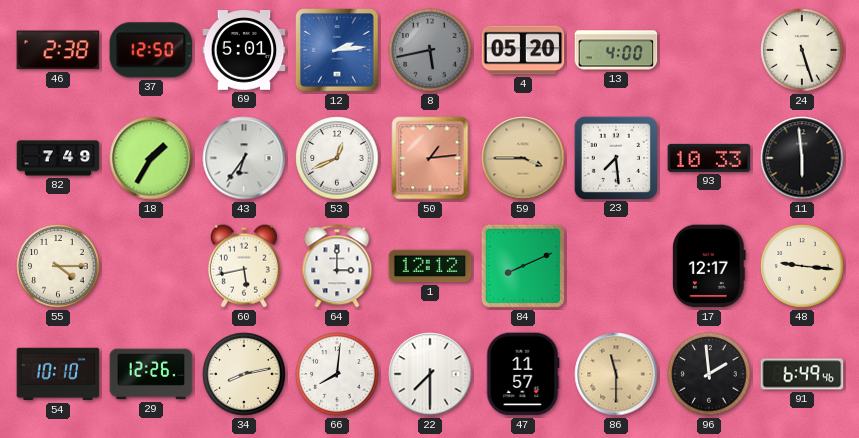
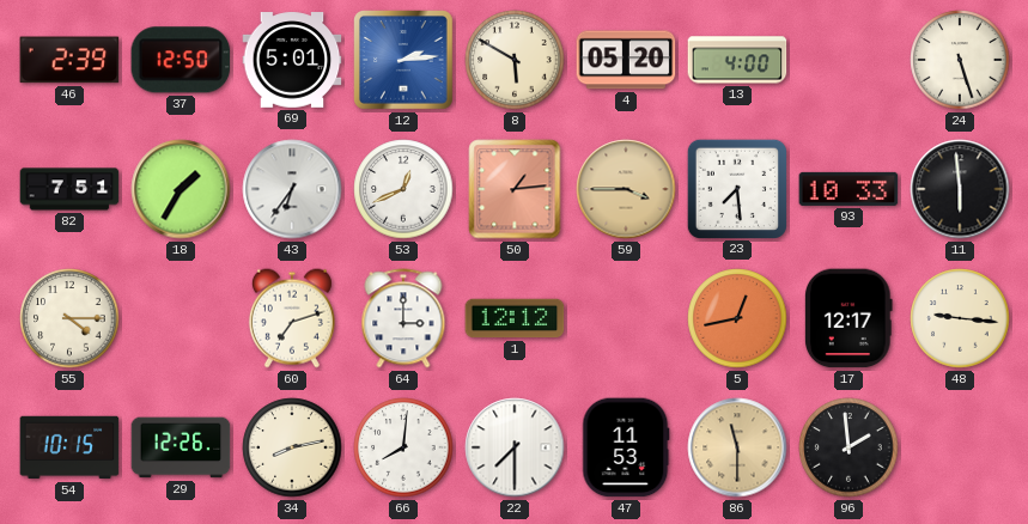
46: 2:38 -> 2:39
8: 5:43 -> 5:50
8 dial: grey -> cream
82: 7:49 -> 7:51
60: 5:43 -> 7:12
84: 8:11 -> none
5: none -> 12:43
54: 10:10 -> 10:15
47: 11:57 -> 11:53
91: 6:49 -> none
